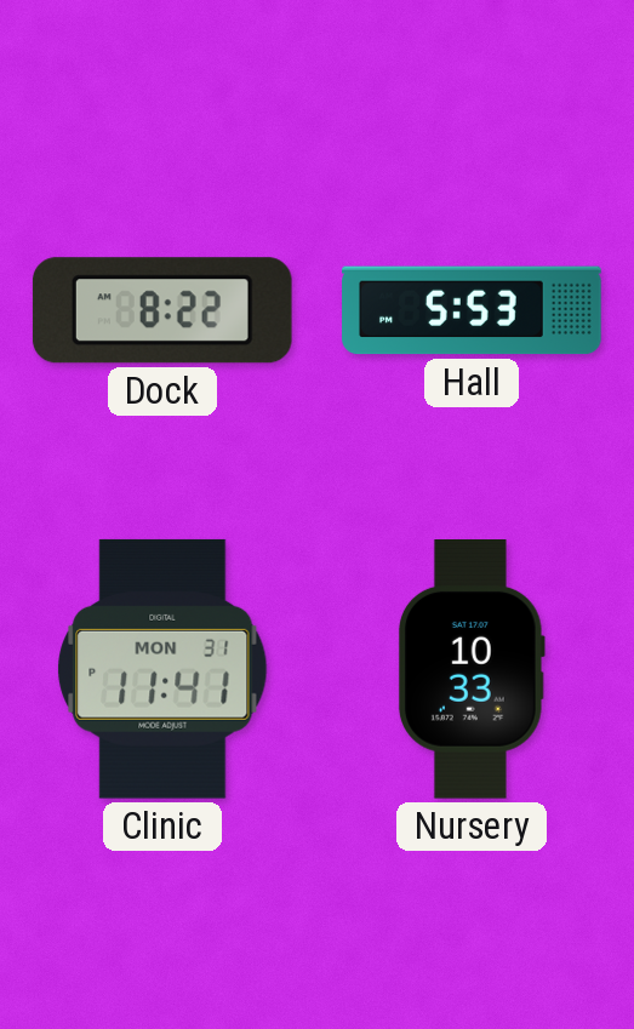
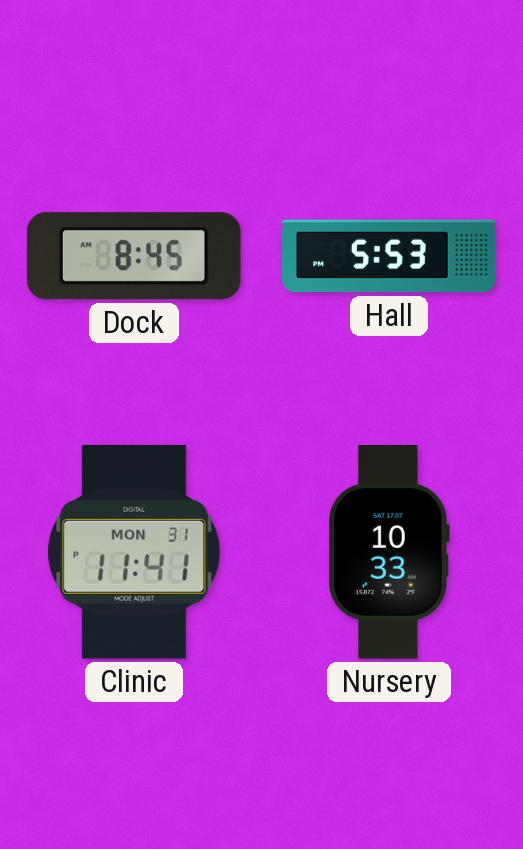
Dock: 8:22 -> 8:45
